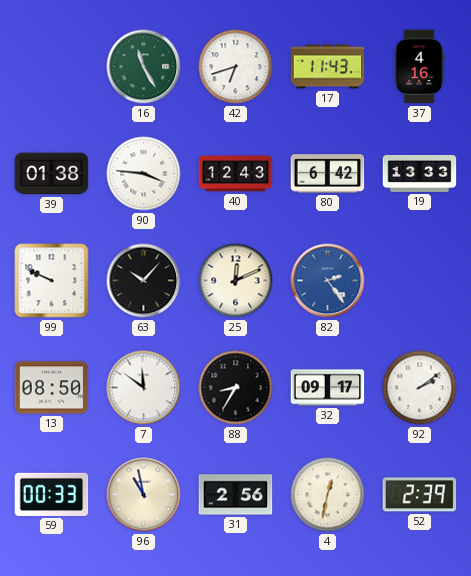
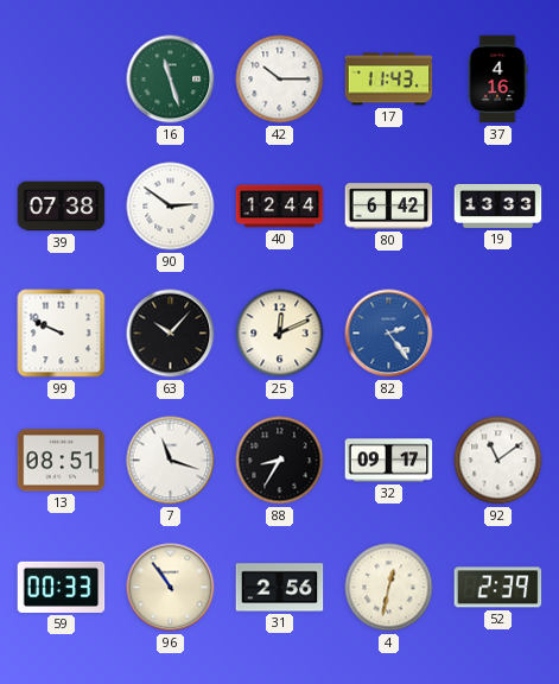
16: 11:25 -> 11:27
42: 6:42 -> 10:15
39: 01:38 -> 07:38
90: 3:46 -> 2:51
40: 12:43 -> 12:44
13: 08:50 -> 08:51
7: 11:51 -> 11:18
92: 2:09 -> 11:09
96: 10:58 -> 10:54
